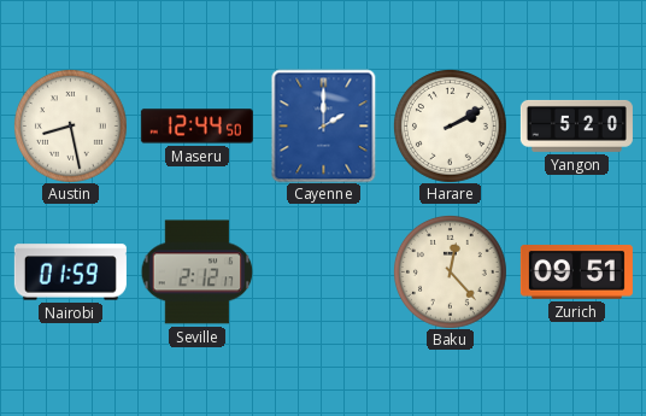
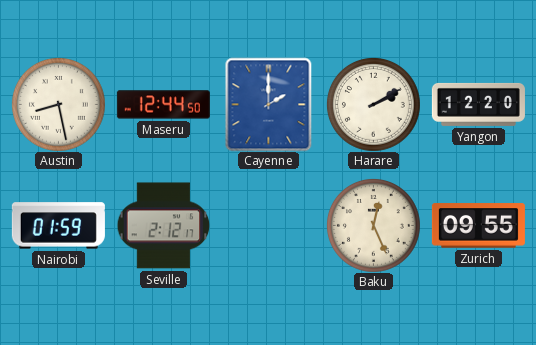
Yangon: 5:20 -> 12:20
Baku: 12:23 -> 12:26
Zurich: 09:51 -> 09:55
